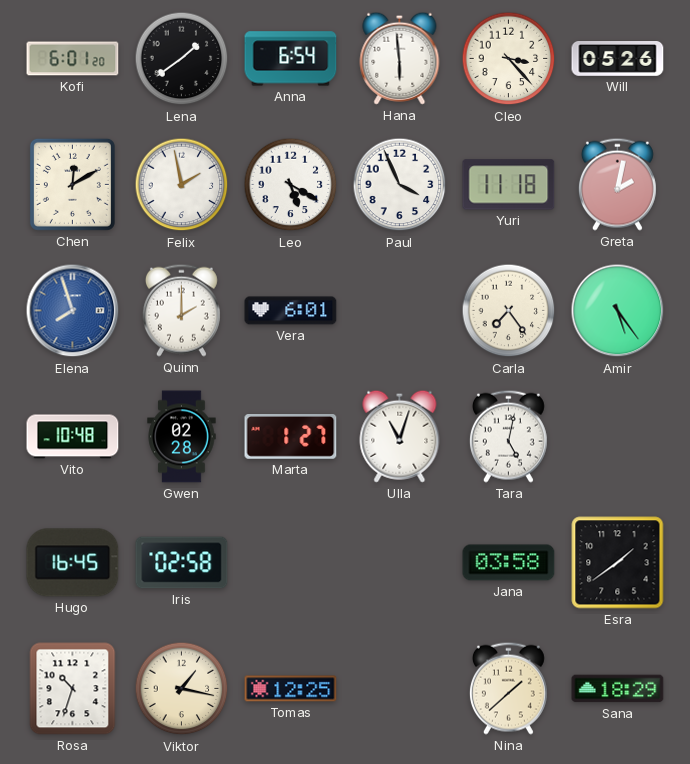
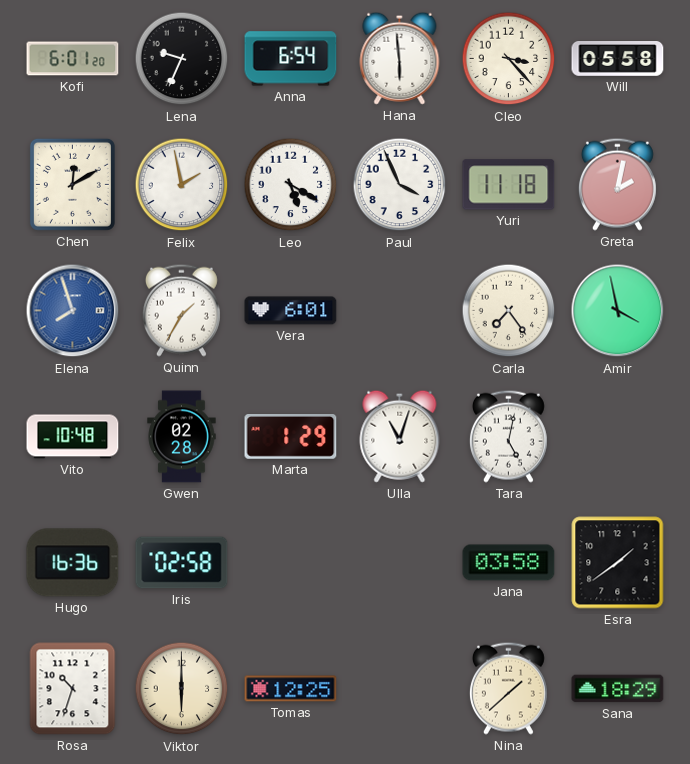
Lena: 1:39 -> 9:34
Will: 05:26 -> 05:58
Quinn: 2:00 -> 1:35
Amir: 5:24 -> 3:58
Marta: 1:27 -> 1:29
Hugo: 16:45 -> 16:36
Viktor: 1:17 -> 6:00
